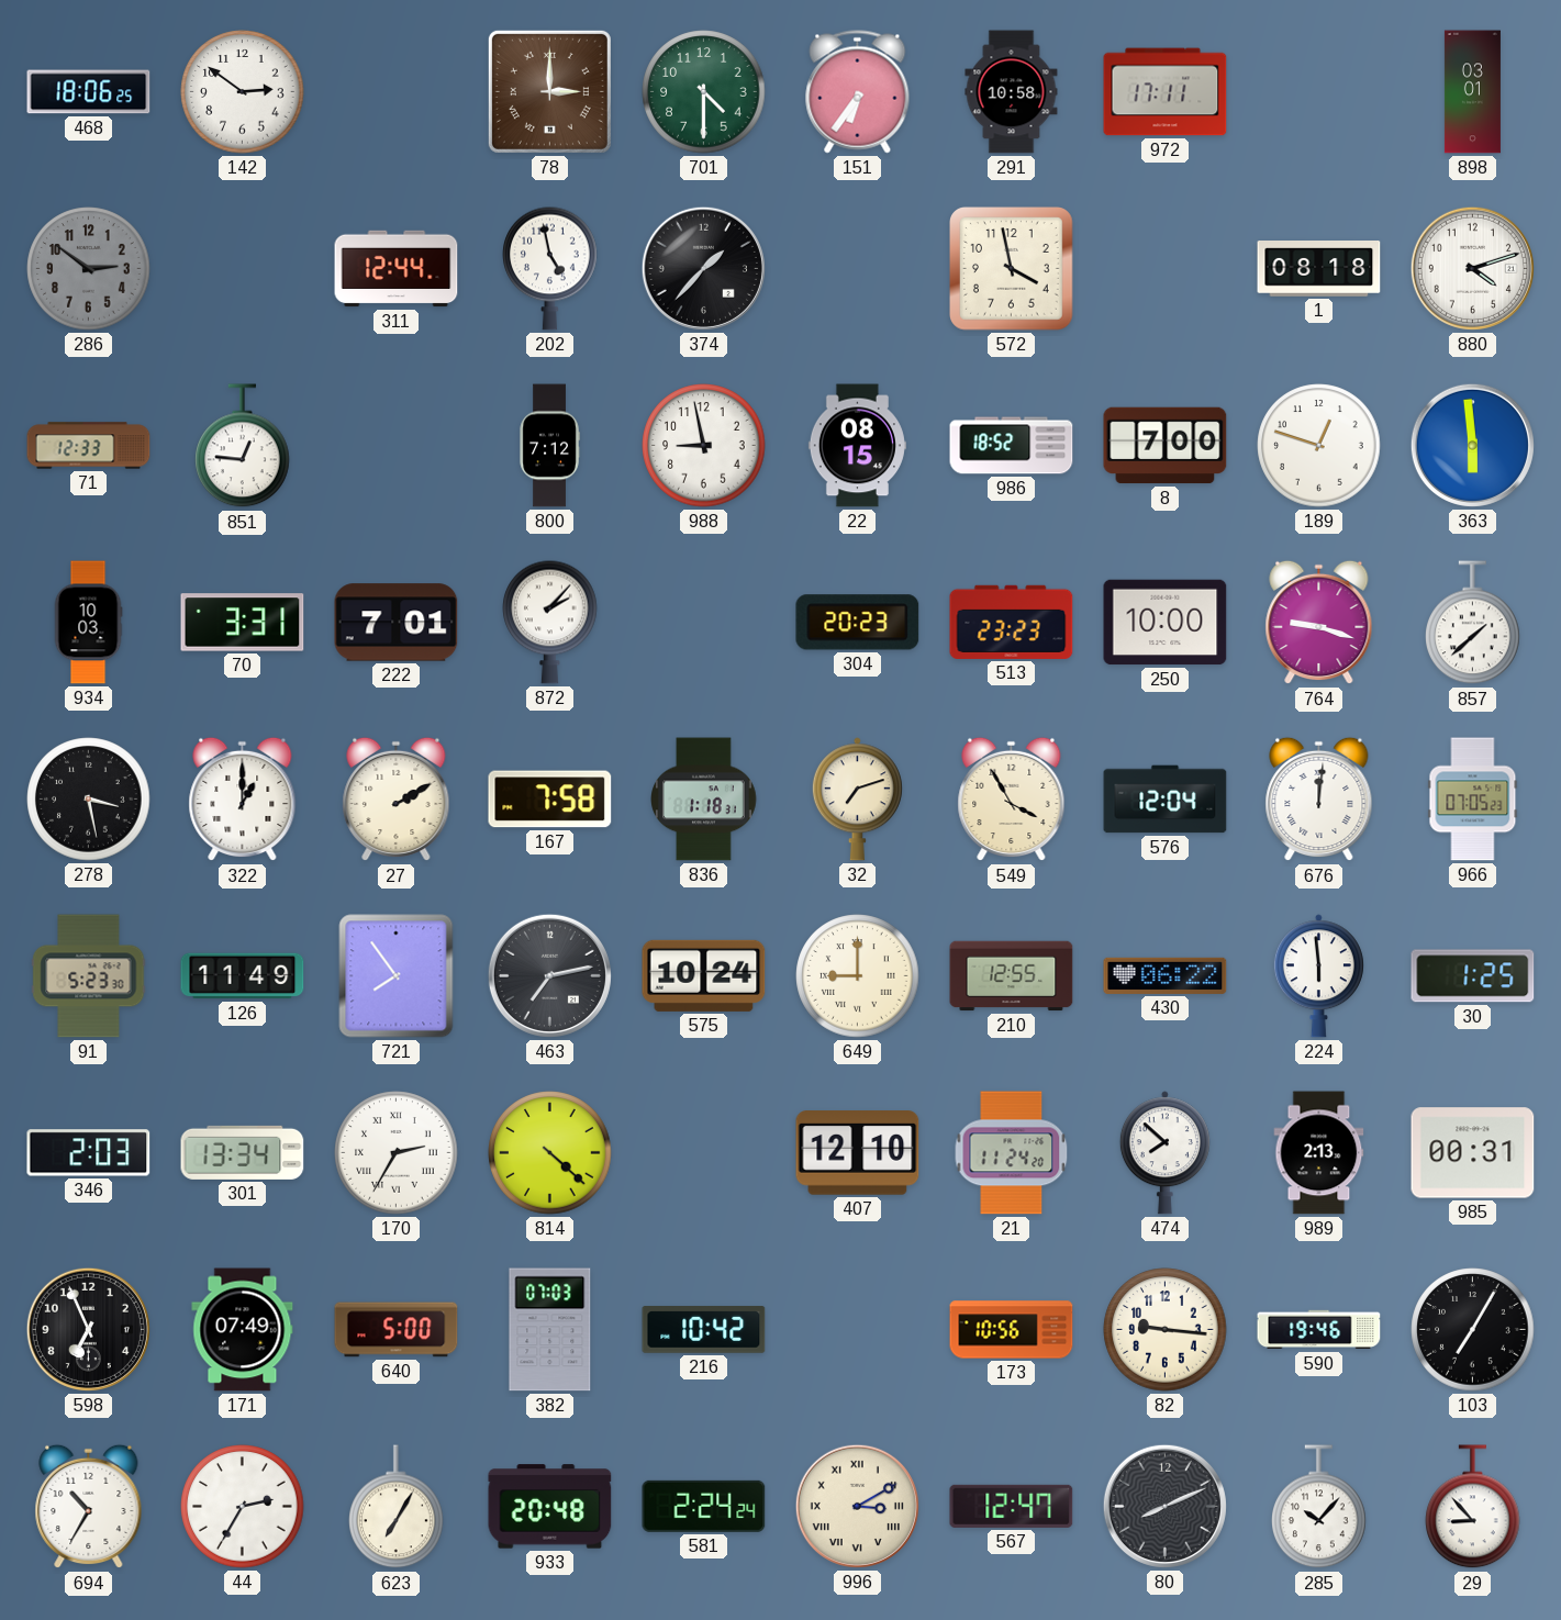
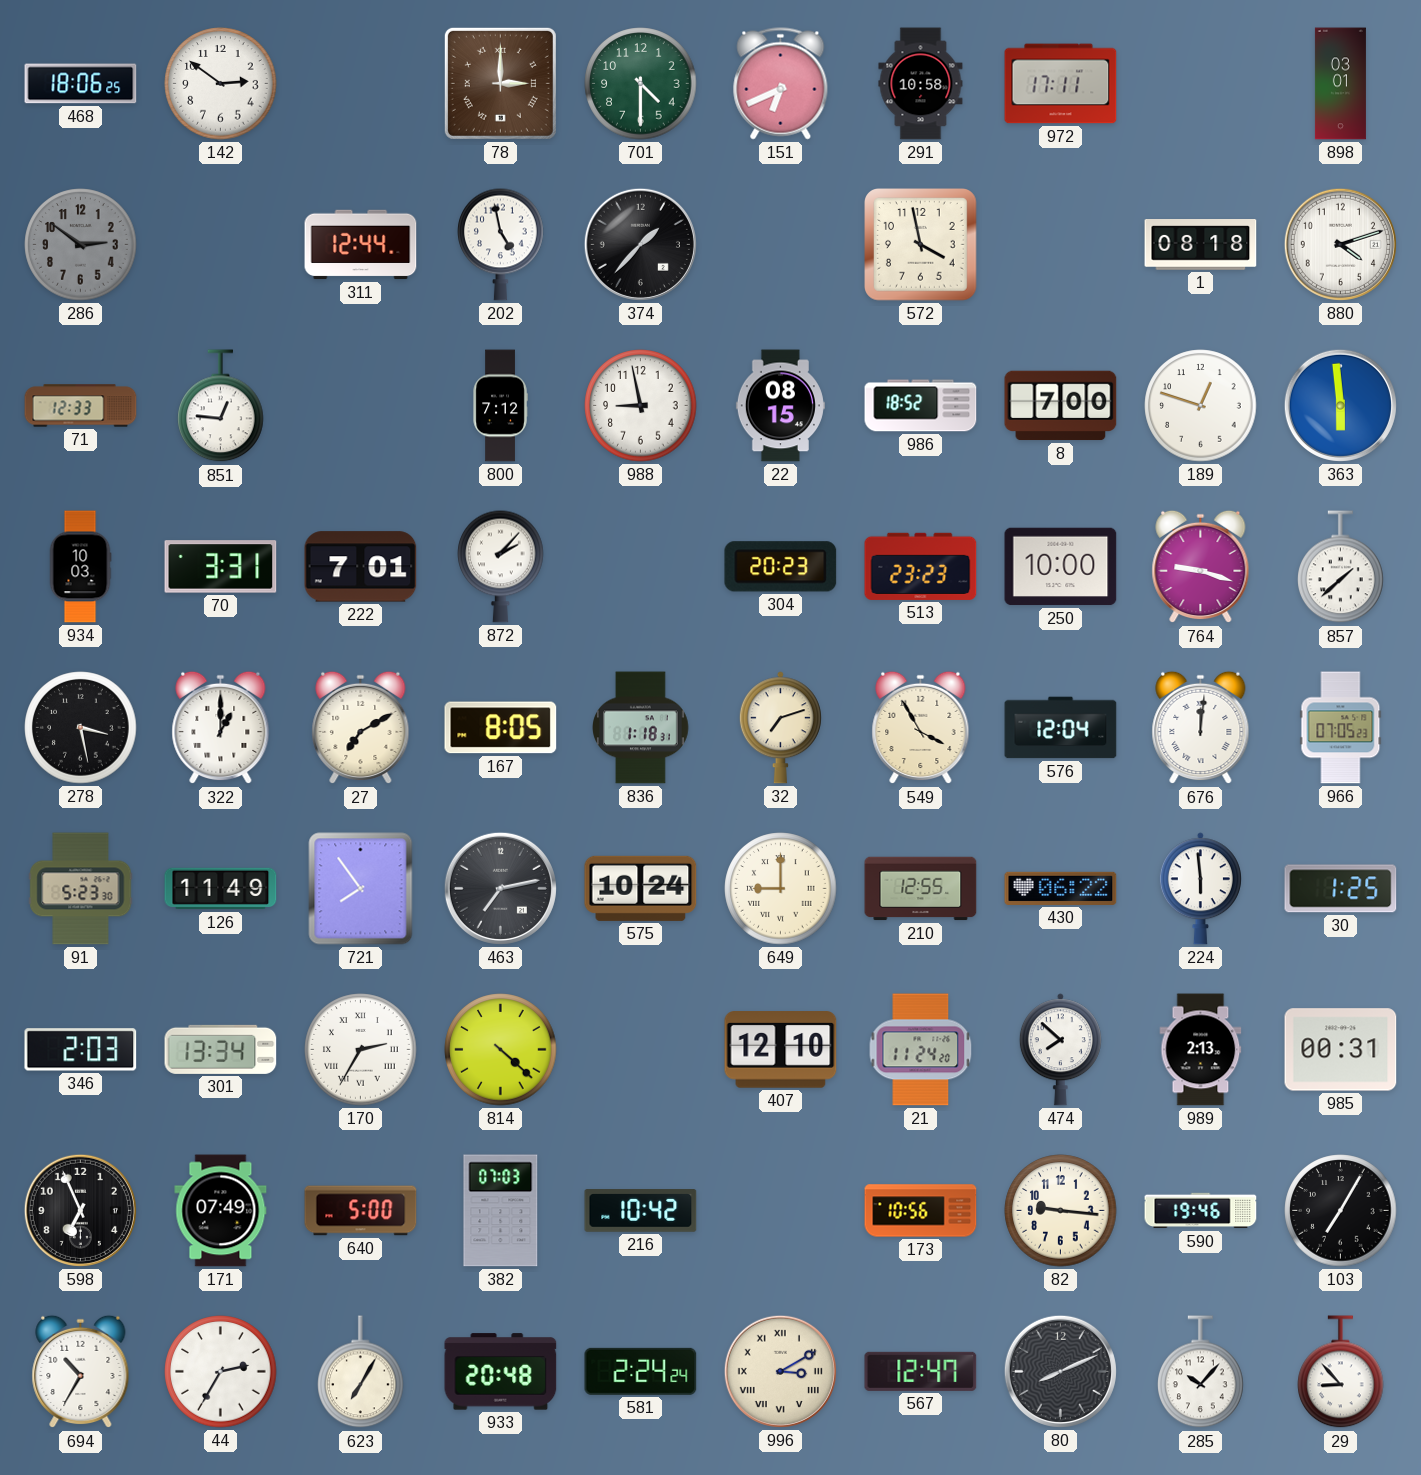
151: 6:36 -> 6:41
27: 2:10 -> 7:10
167: 7:58 -> 8:05
